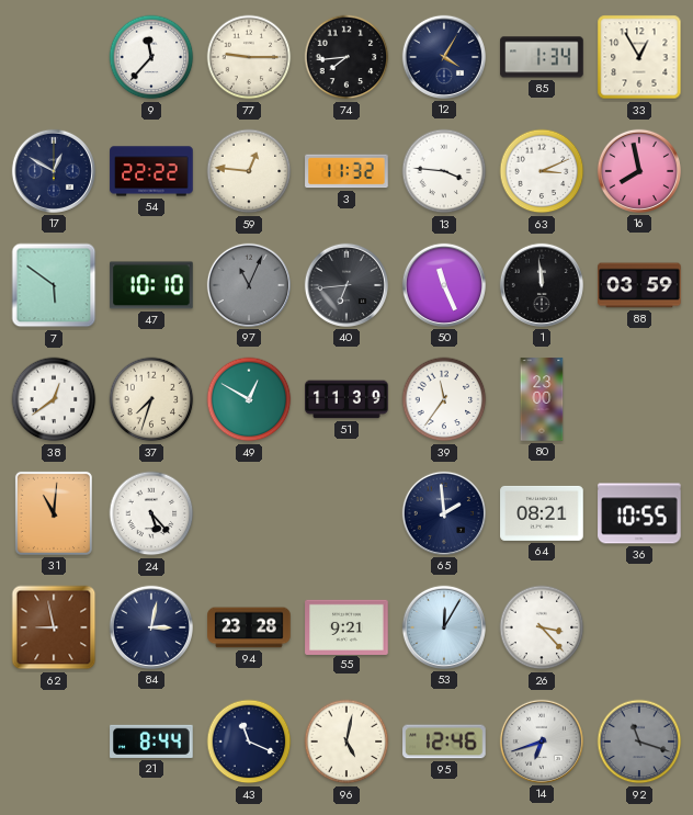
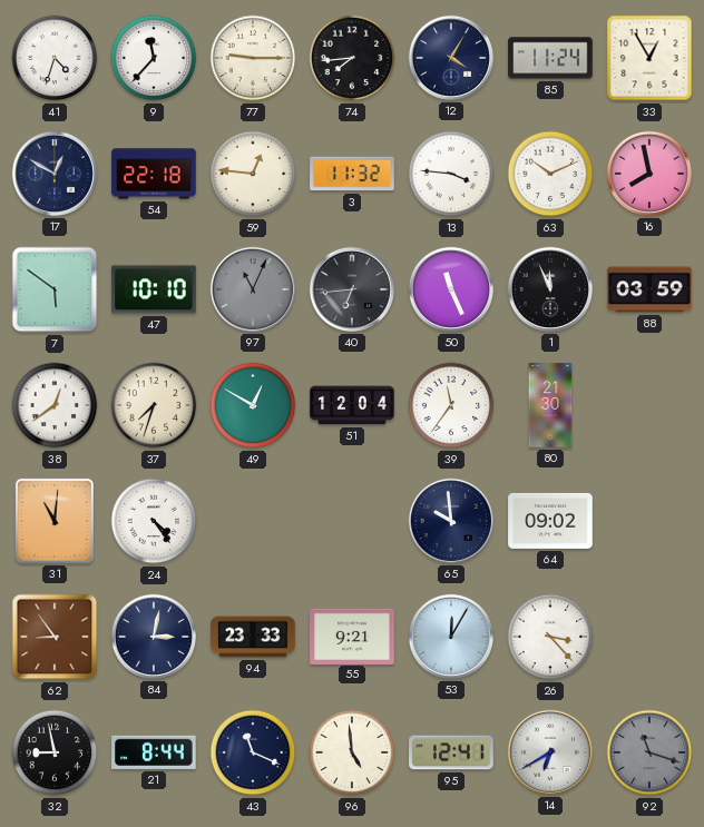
41: none -> 4:33
85: 1:34 -> 11:24
54: 22:22 -> 22:18
63: 3:11 -> 10:11
1: 11:59 -> 11:56
51: 11:39 -> 12:04
80: 23:00 -> 21:30
24: 5:23 -> 4:24
65: 1:59 -> 9:59
64: 08:21 -> 09:02
36: 10:55 -> none
62: 8:58 -> 8:54
94: 23:28 -> 23:33
32: none -> 8:58
96: 5:02 -> 4:59
95: 12:46 -> 12:41
14: 6:42 -> 6:40
